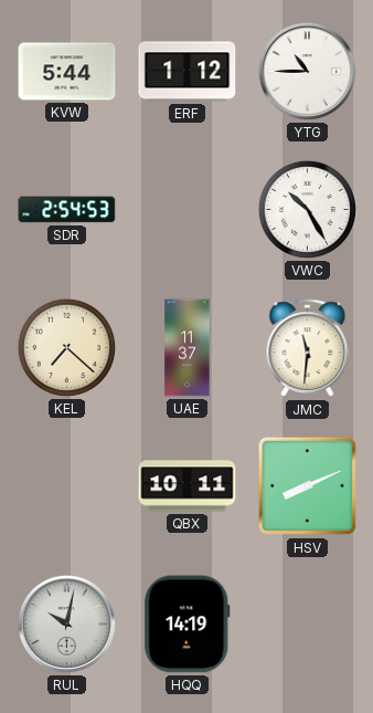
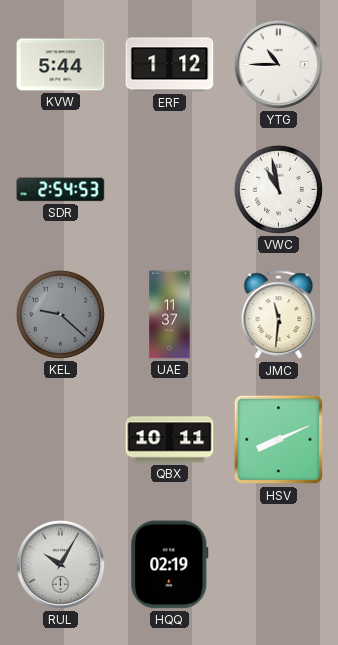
VWC: 10:25 -> 10:58
KEL: 7:22 -> 9:22
KEL dial: cream -> grey
RUL: 10:02 -> 10:05
HQQ: 14:19 -> 02:19
